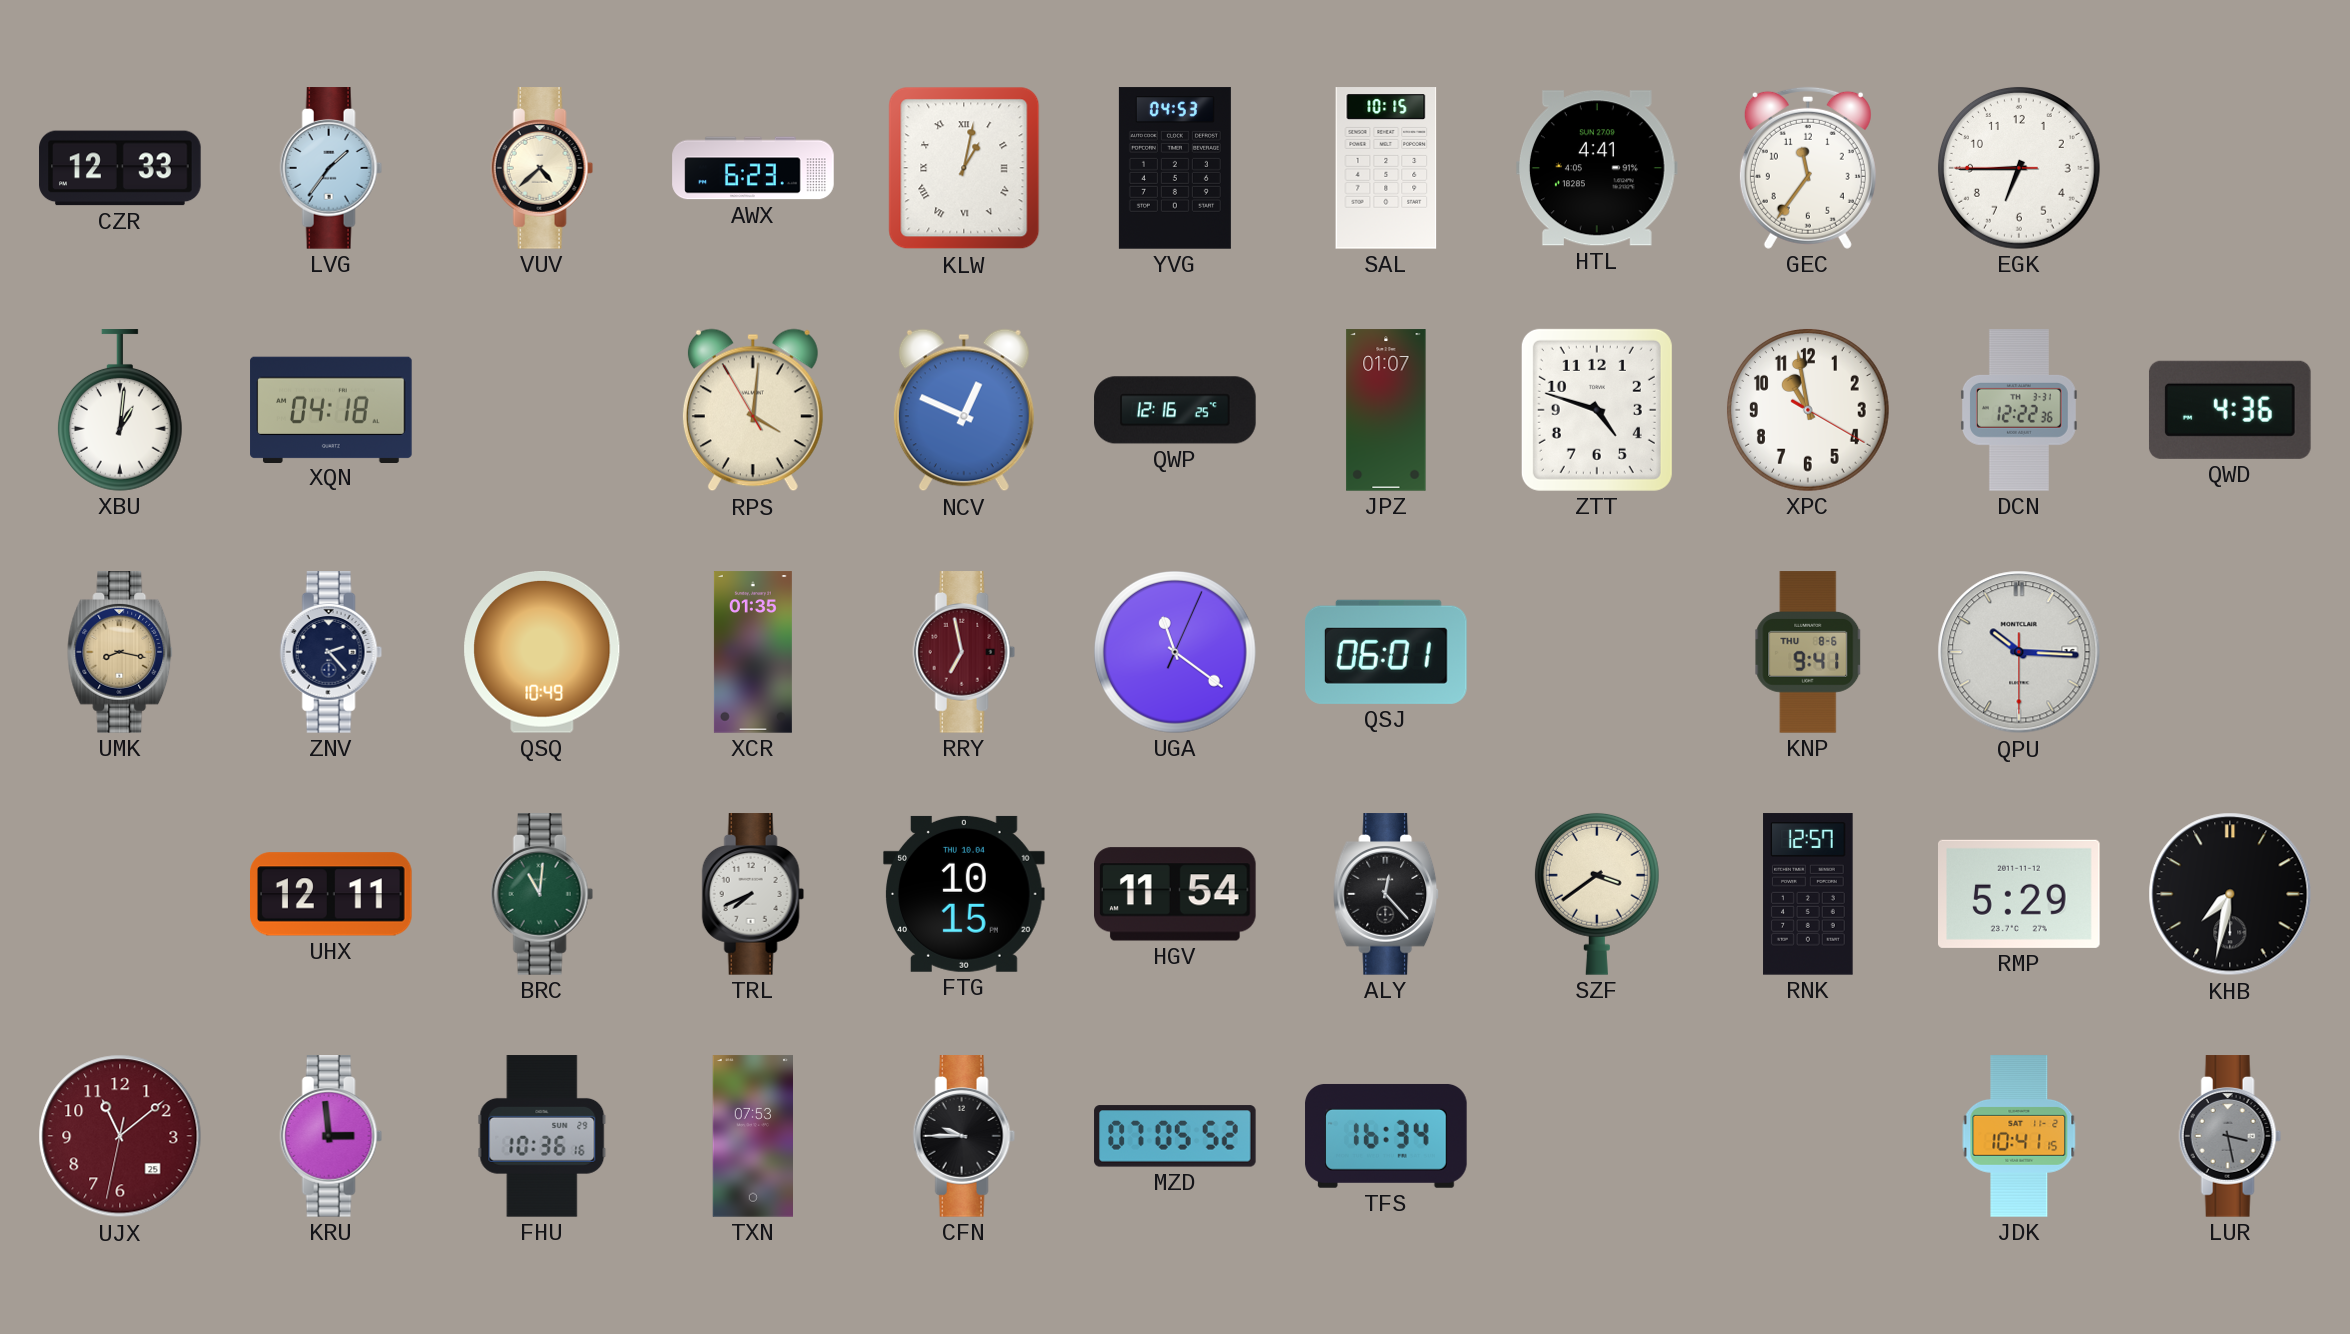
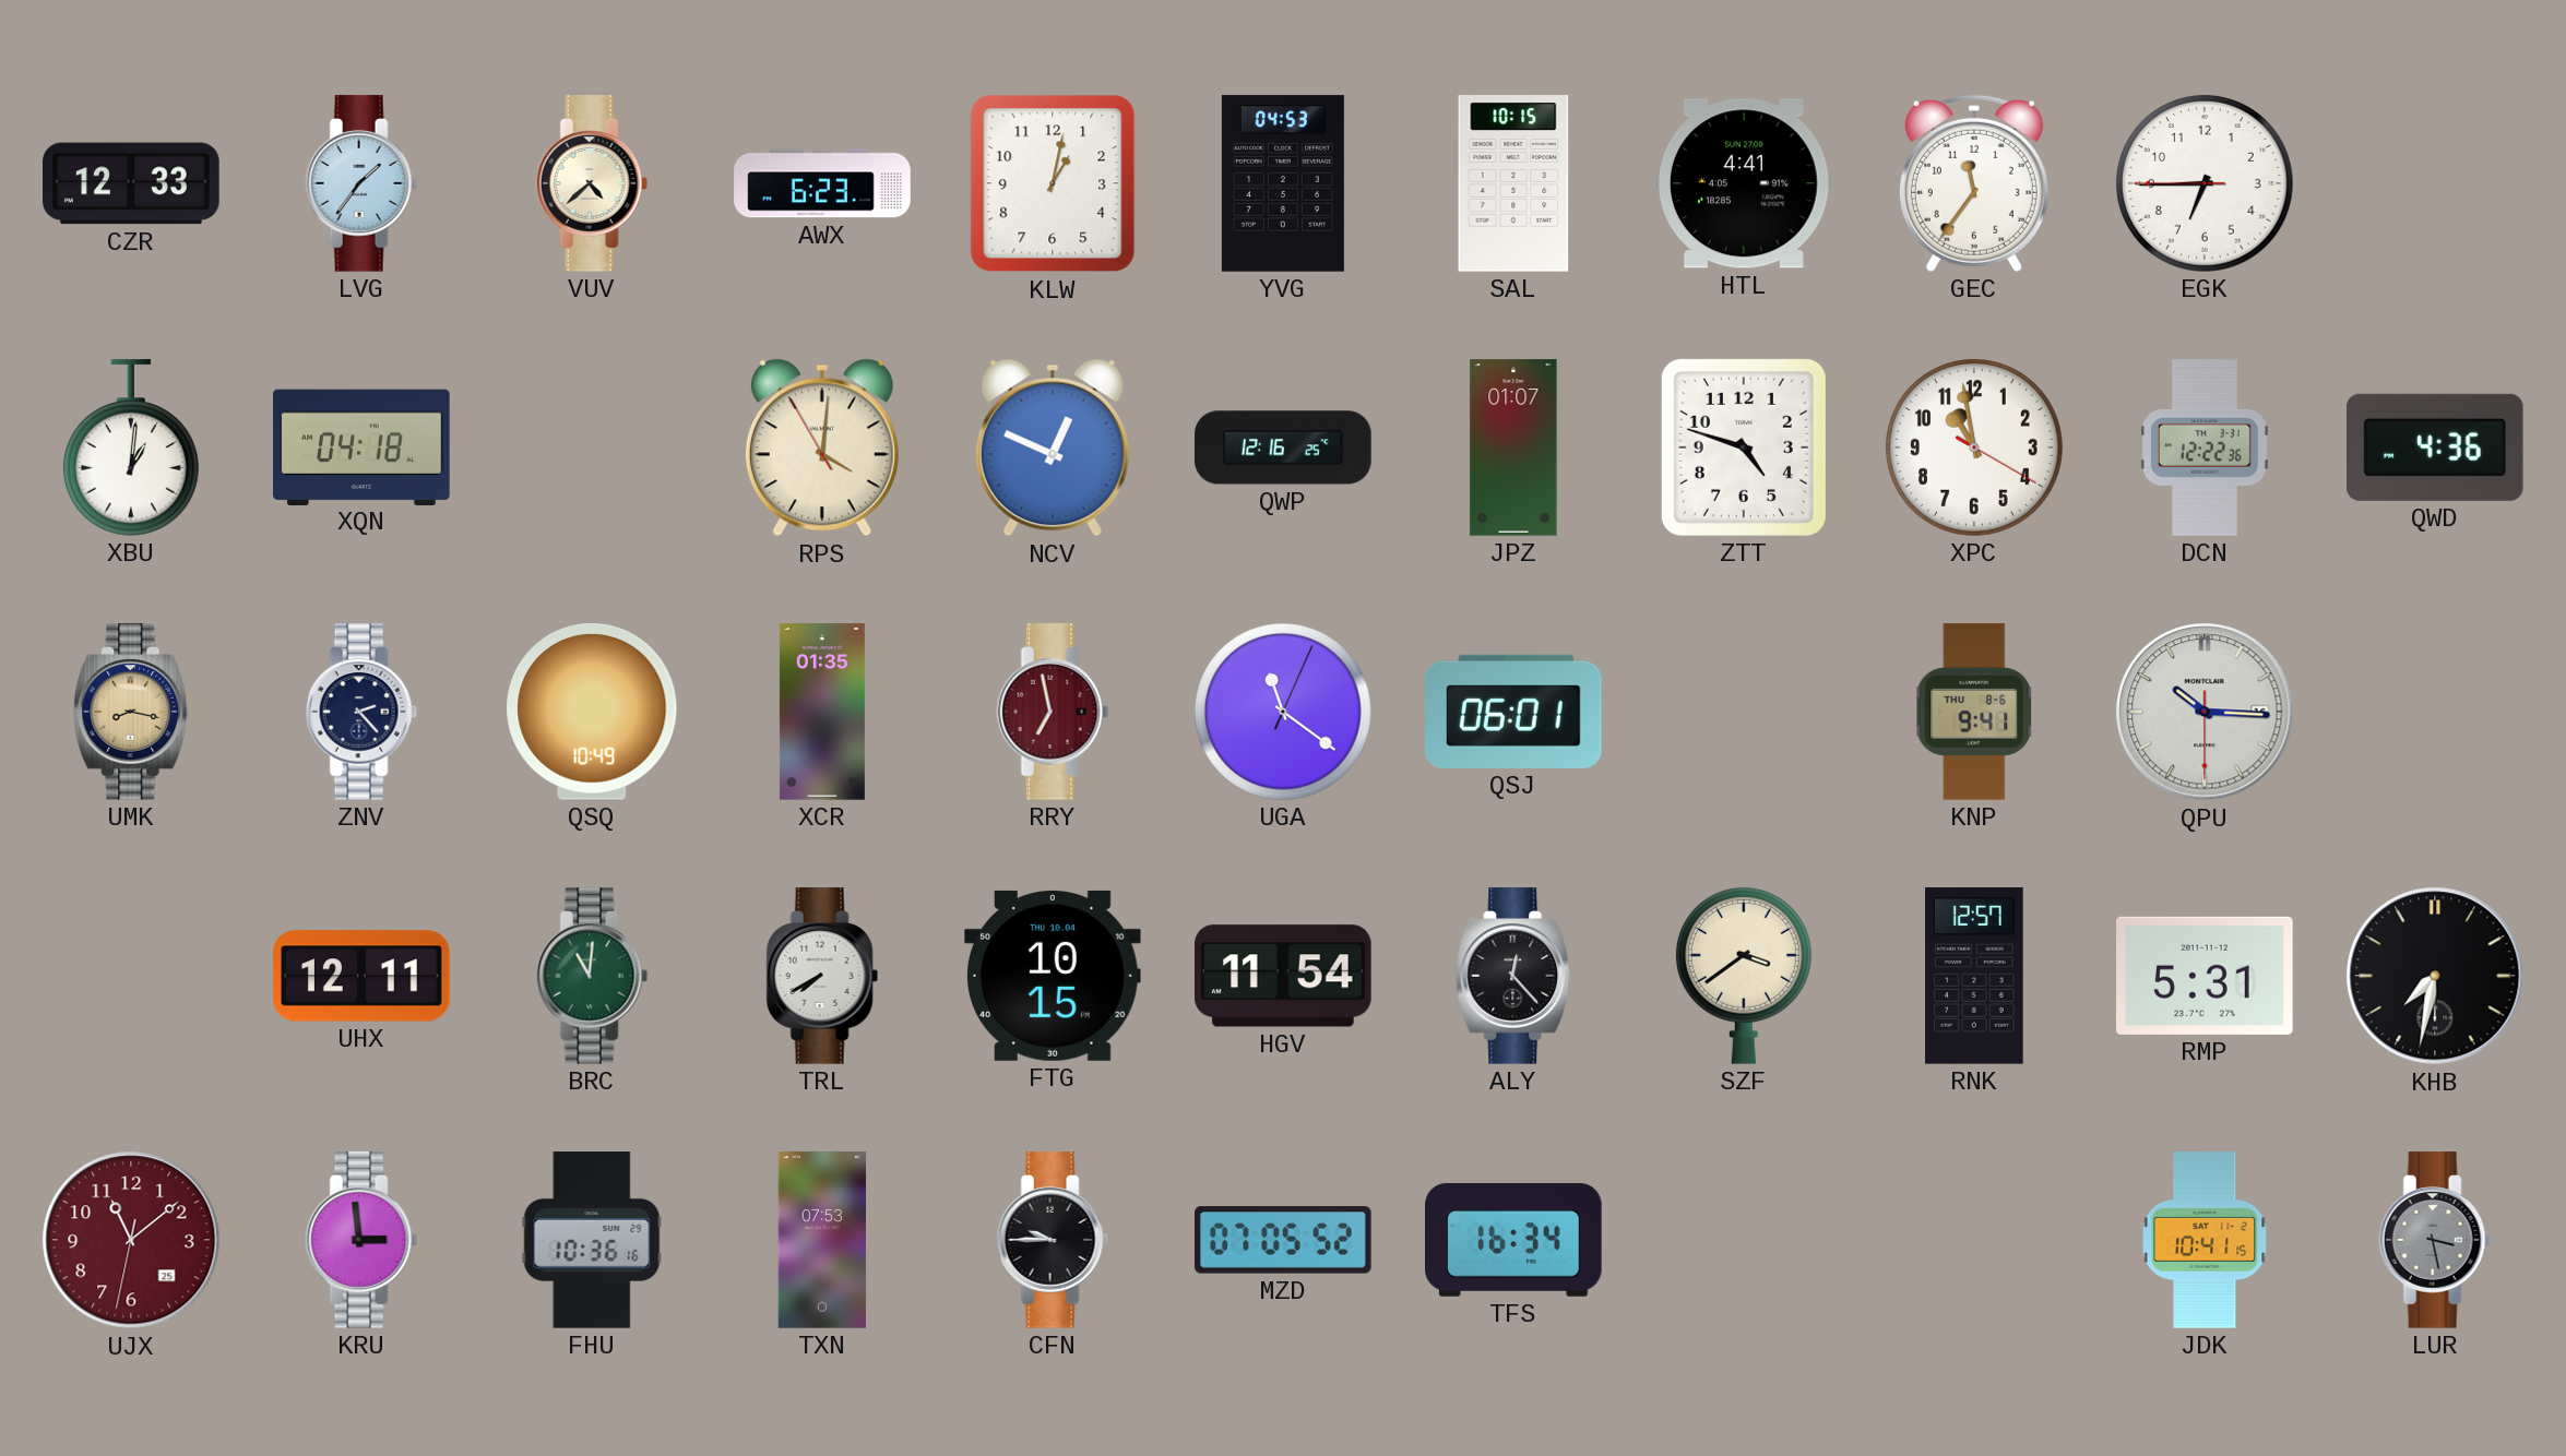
KLW numerals: Roman -> Arabic
TRL: 7:41 -> 7:40
RMP: 5:29 -> 5:31
